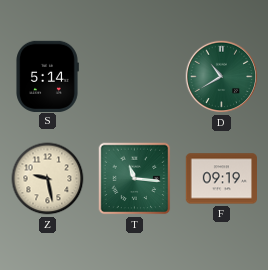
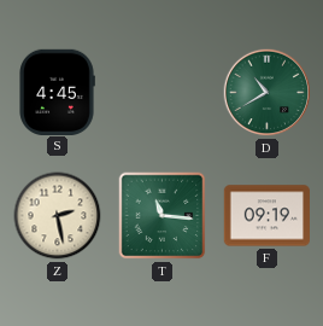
S: 5:14 -> 4:45
Z: 9:28 -> 2:28
